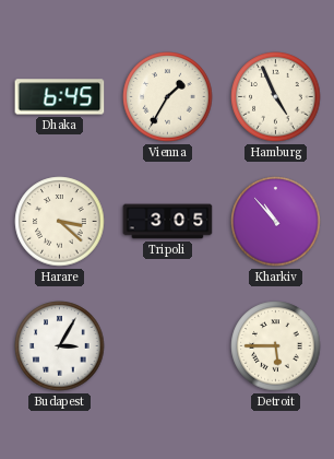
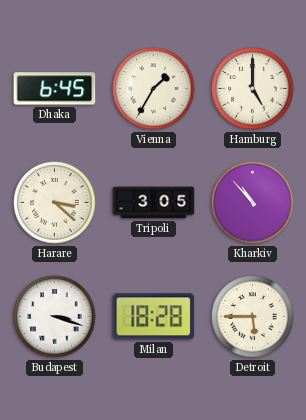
Hamburg: 4:56 -> 5:00
Budapest: 3:05 -> 3:18
Milan: none -> 18:28
